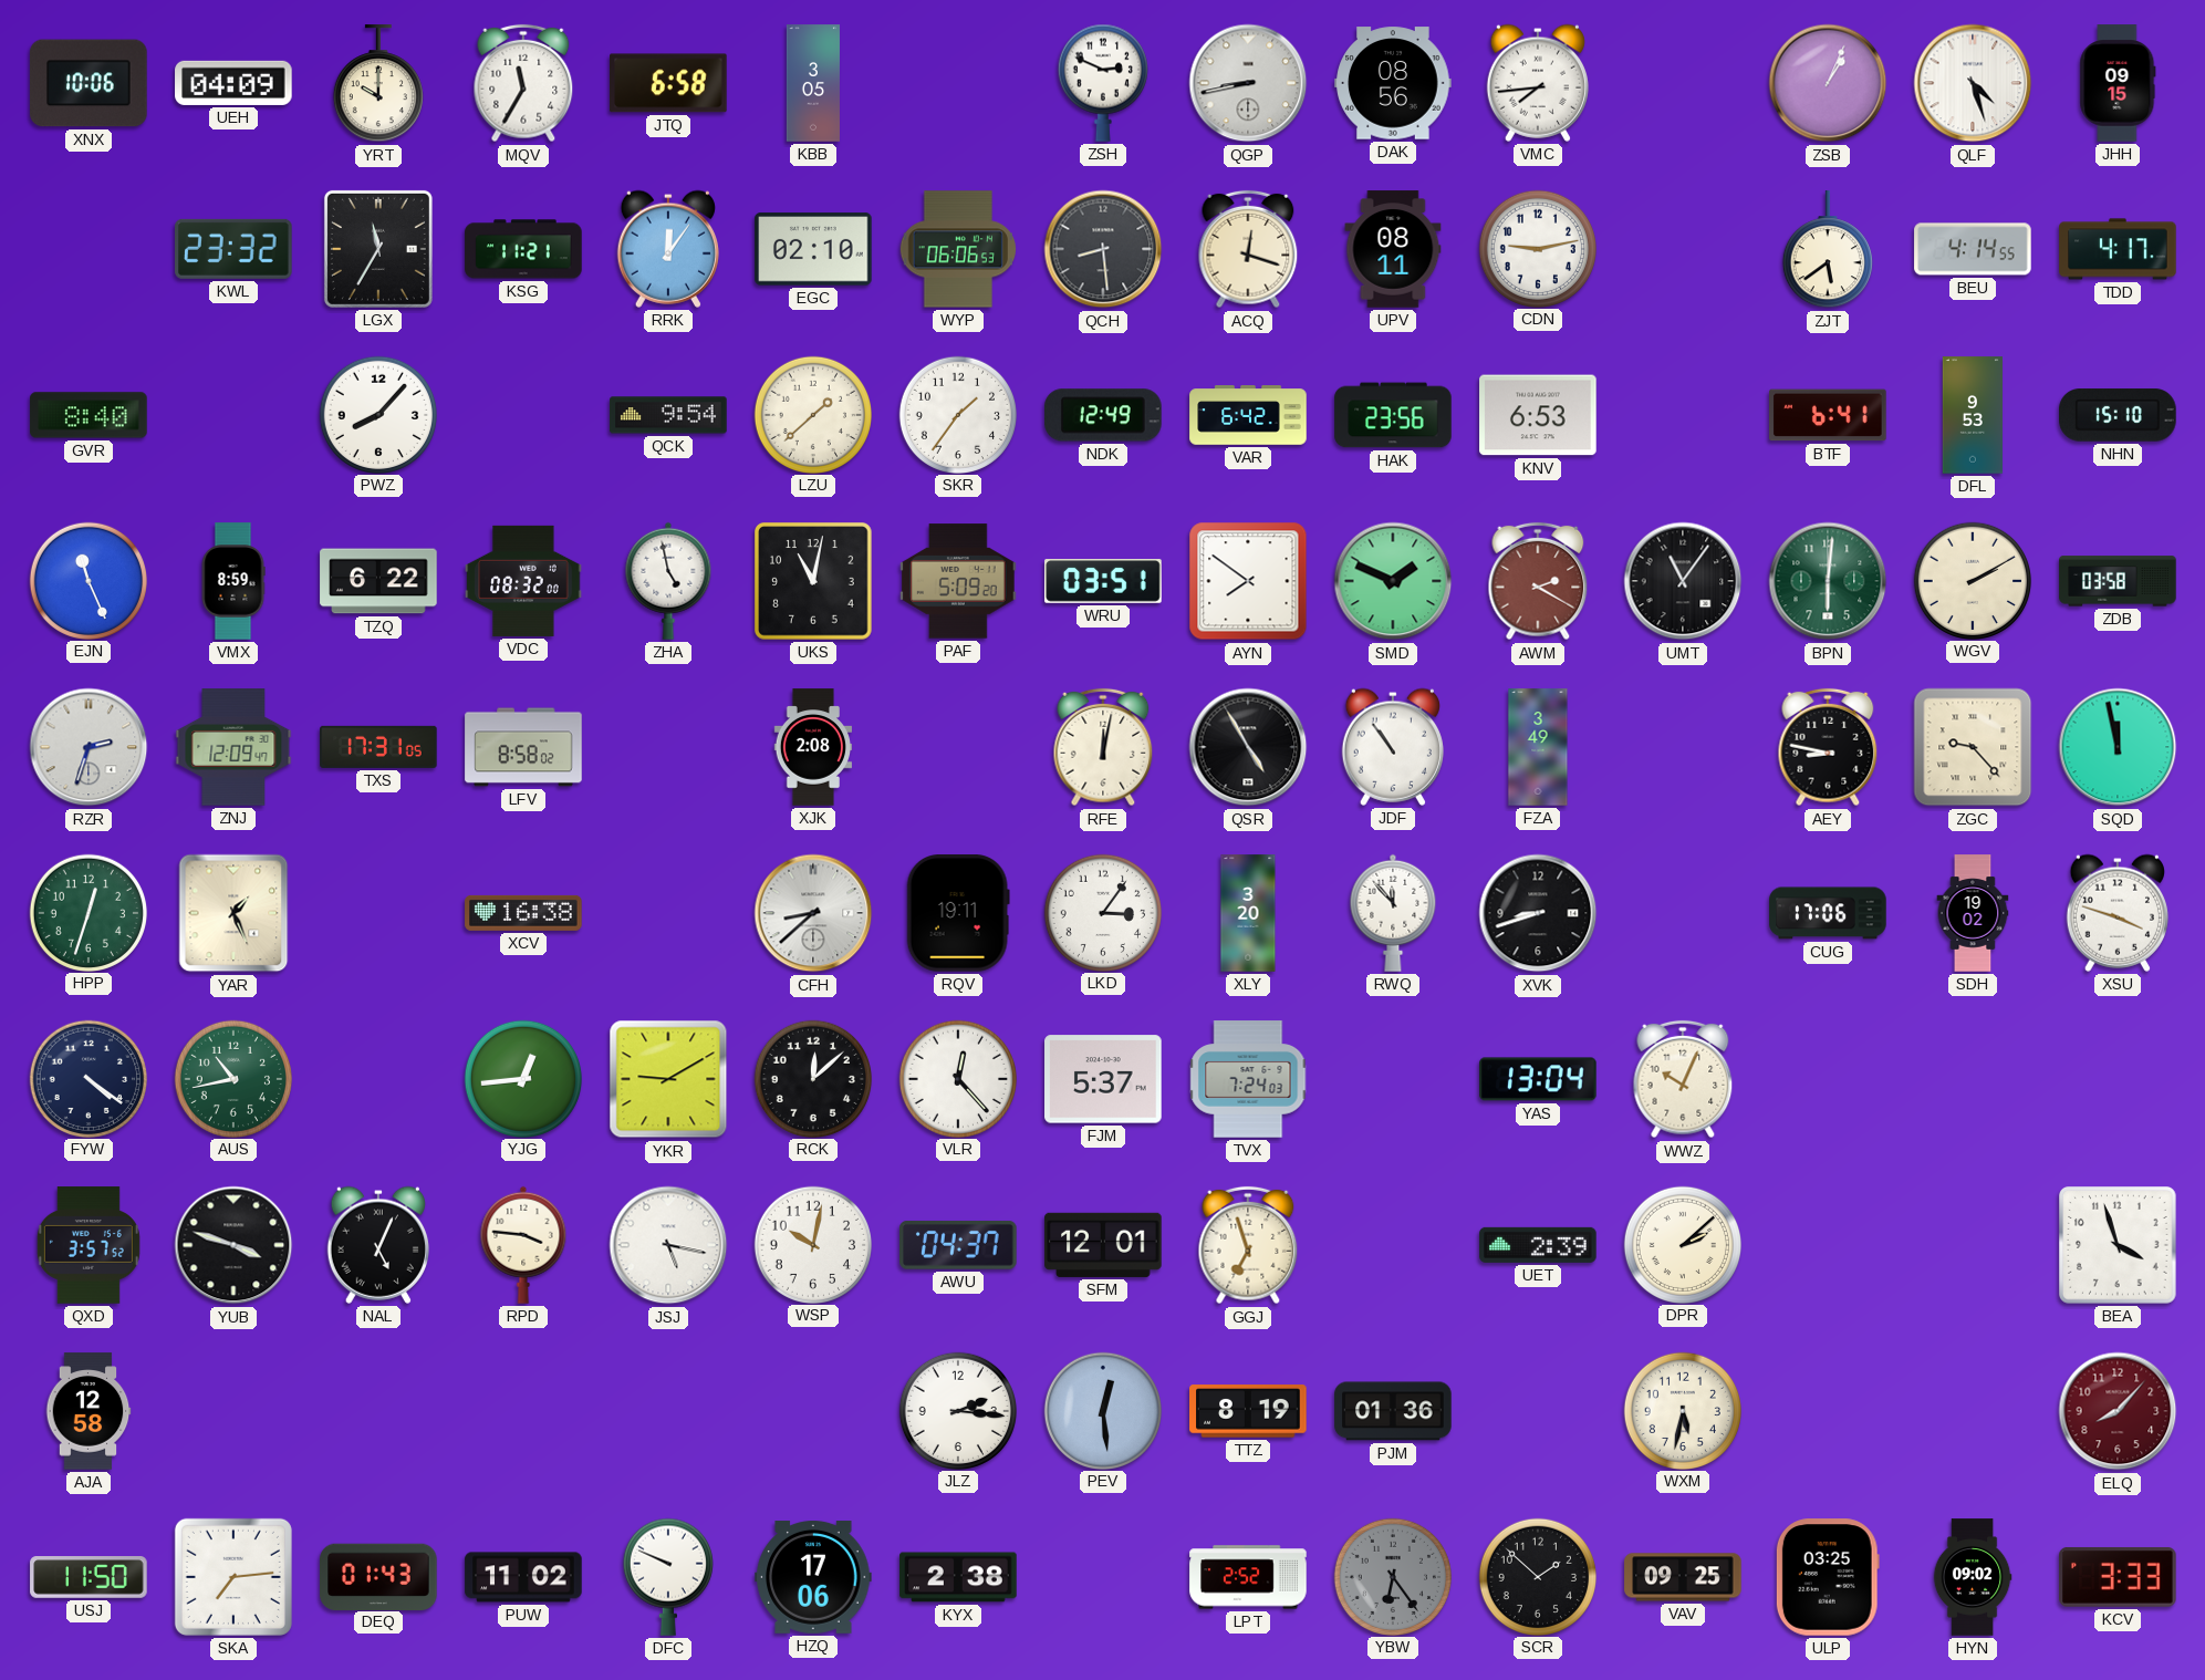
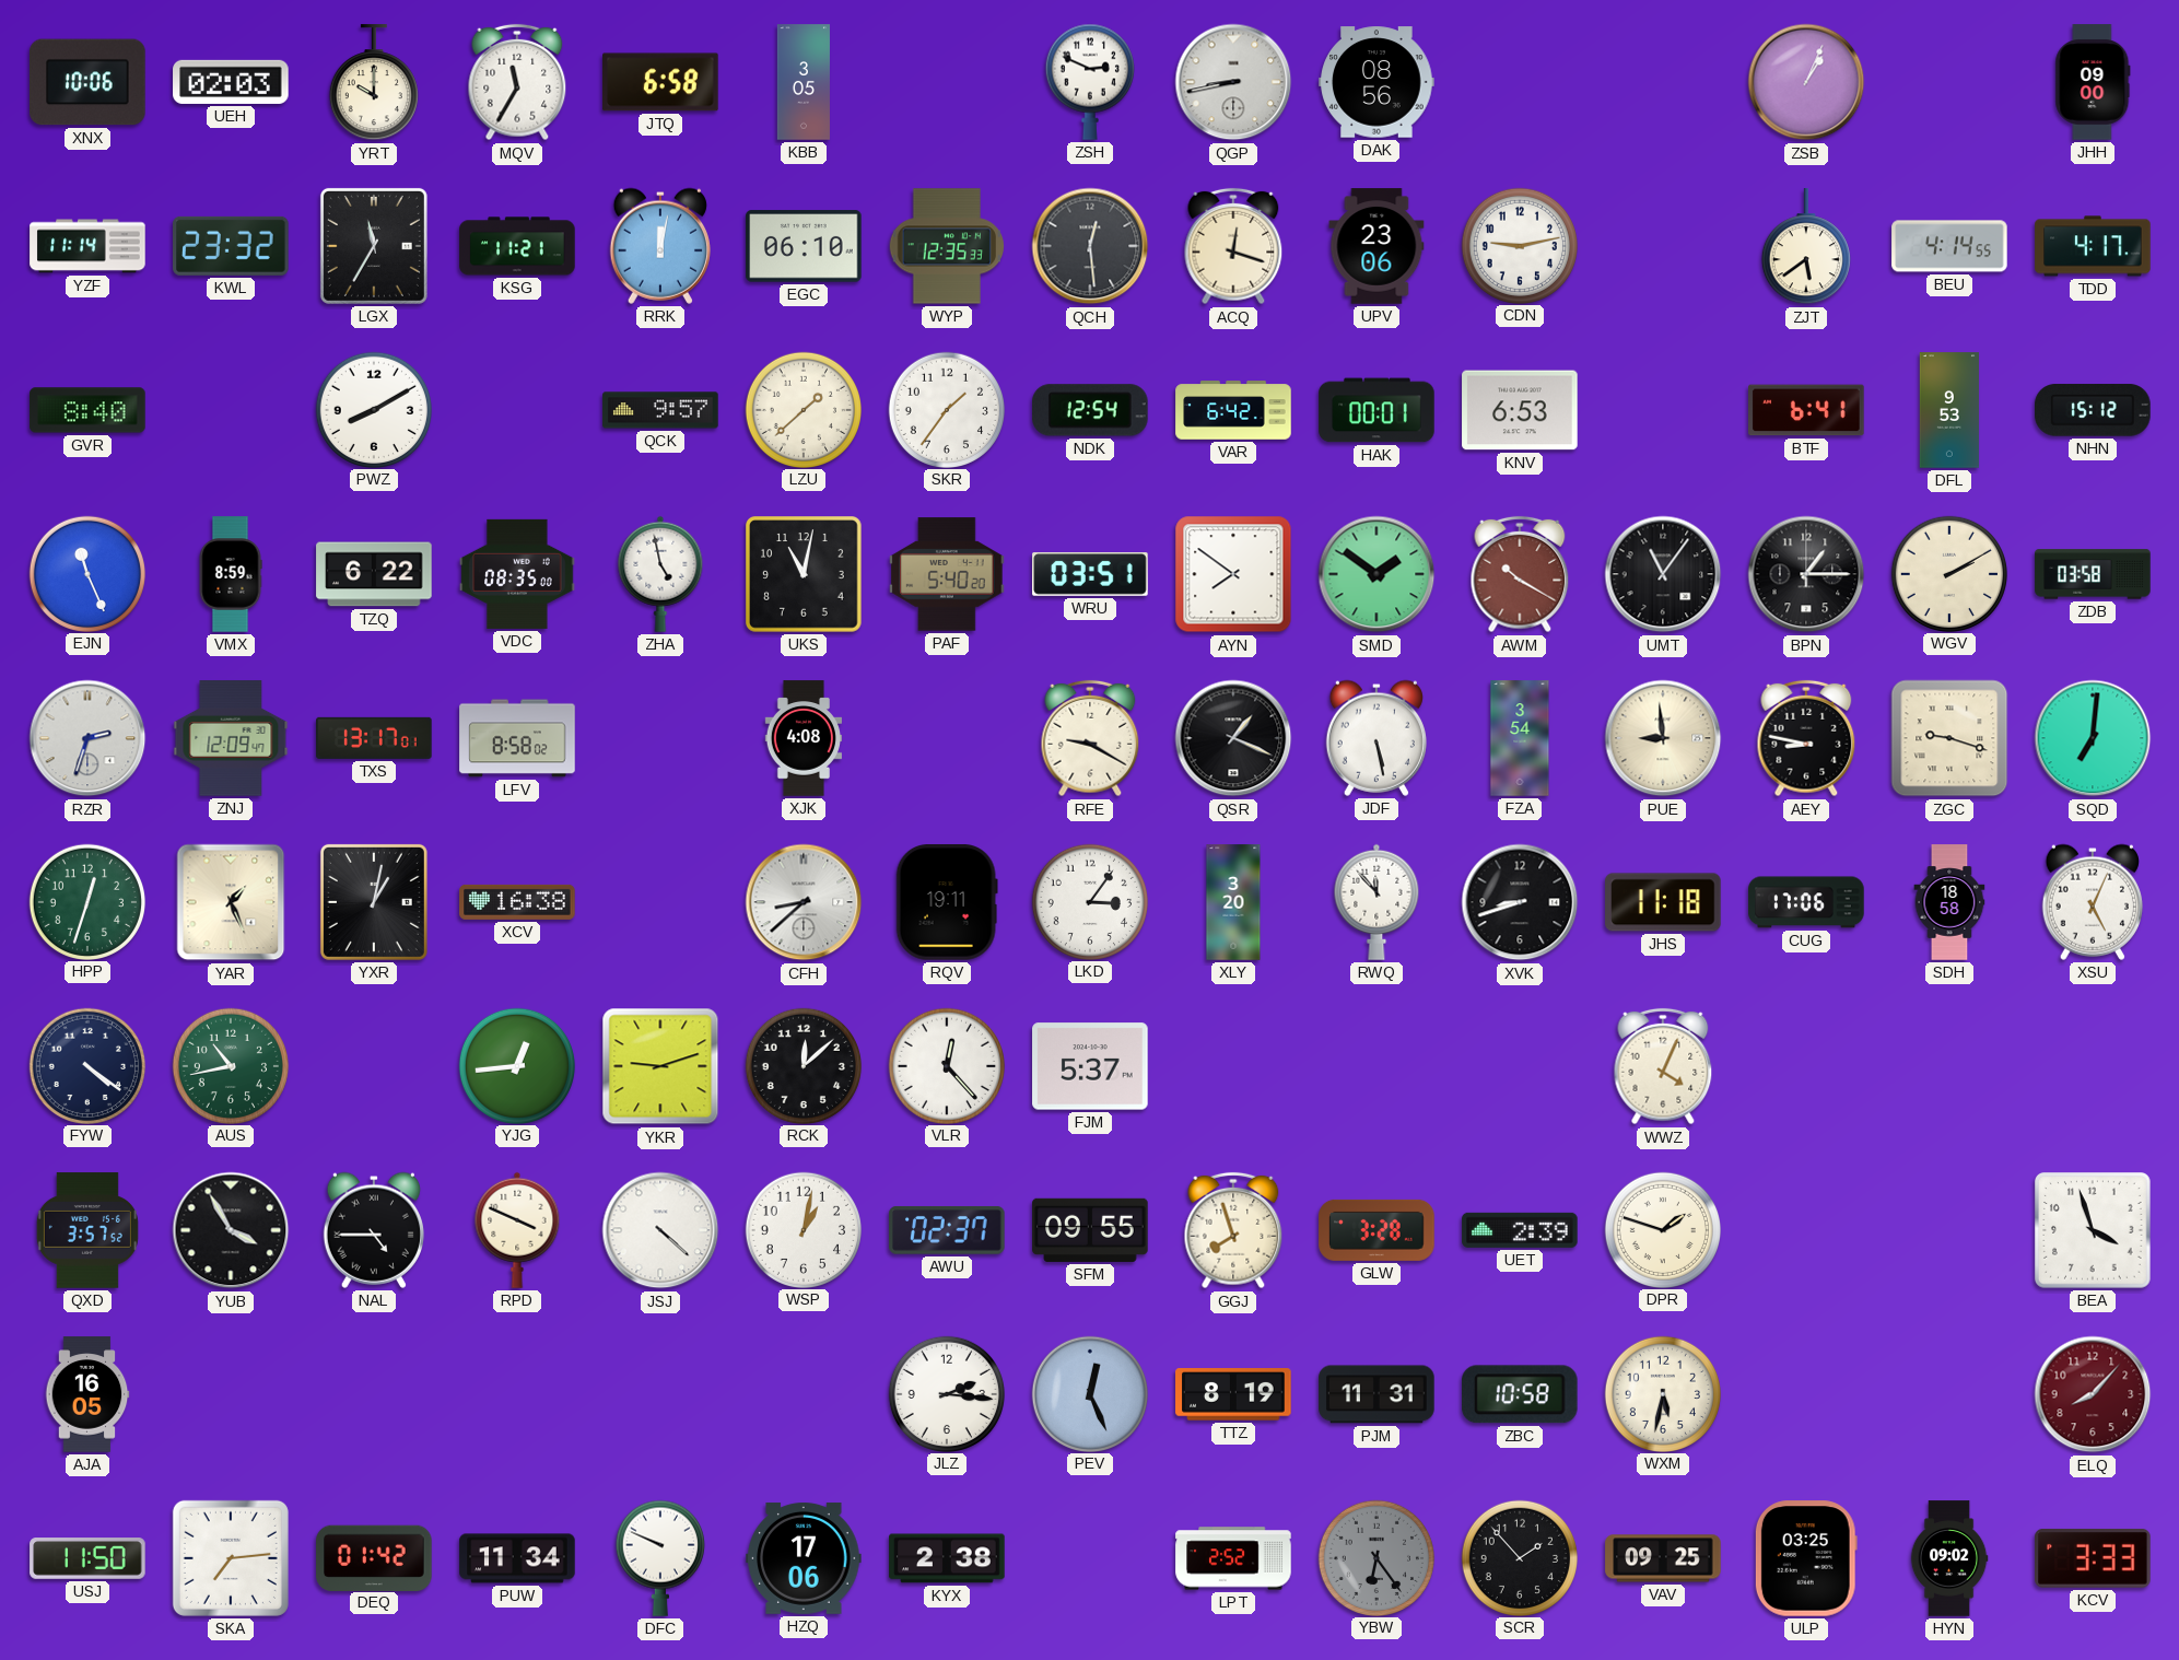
UEH: 04:09 -> 02:03
VMC: 7:44 -> none
QLF: 4:27 -> none
JHH: 09:15 -> 09:00
YZF: none -> 11:14
RRK: 12:06 -> 12:02
EGC: 02:10 -> 06:10
WYP: 06:06 -> 12:35
QCH: 8:29 -> 12:29
UPV: 08:11 -> 23:06
PWZ: 8:07 -> 8:10
QCK: 9:54 -> 9:57
NDK: 12:49 -> 12:54
HAK: 23:56 -> 00:01
NHN: 15:10 -> 15:12
VDC: 08:32 -> 08:35
PAF: 5:09 -> 5:40
SMD: 1:49 -> 1:51
AWM: 2:20 -> 10:20
BPN: 6:01 -> 1:15
BPN dial: green -> black
TXS: 17:31 -> 13:17
XJK: 2:08 -> 4:08
RFE: 12:02 -> 9:20
QSR: 4:55 -> 1:19
JDF: 10:54 -> 5:28
FZA: 3:49 -> 3:54
PUE: none -> 8:59
ZGC: 9:23 -> 9:18
SQD: 11:58 -> 7:01
YXR: none -> 1:02
JHS: none -> 11:18
SDH: 19:02 -> 18:58
XSU: 3:48 -> 5:04
YKR: 9:10 -> 9:12
TVX: 7:24 -> none
YAS: 13:04 -> none
WWZ: 10:04 -> 4:04
YUB: 3:48 -> 3:55
NAL: 5:04 -> 4:45
RPD: 3:46 -> 3:49
JSJ: 5:17 -> 4:22
WSP: 10:02 -> 1:02
AWU: 04:37 -> 02:37
SFM: 12:01 -> 09:55
GGJ: 6:57 -> 7:57
GLW: none -> 3:28
DPR: 2:08 -> 1:48
AJA: 12:58 -> 16:05
PEV: 12:29 -> 12:26
PJM: 01:36 -> 11:31
ZBC: none -> 10:58
DEQ: 01:43 -> 01:42
PUW: 11:02 -> 11:34
SCR: 1:52 -> 1:53
